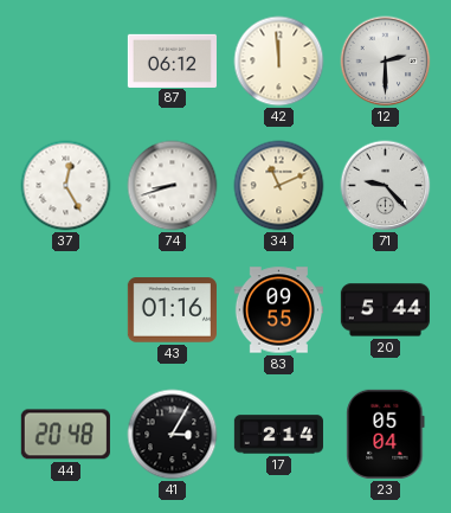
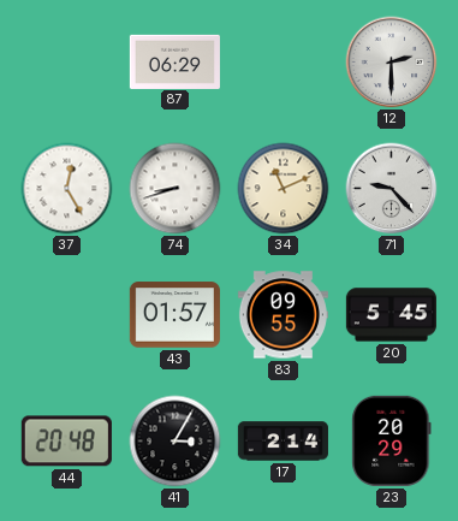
87: 06:12 -> 06:29
42: 11:59 -> none
43: 01:16 -> 01:57
20: 5:44 -> 5:45
23: 05:04 -> 20:29
